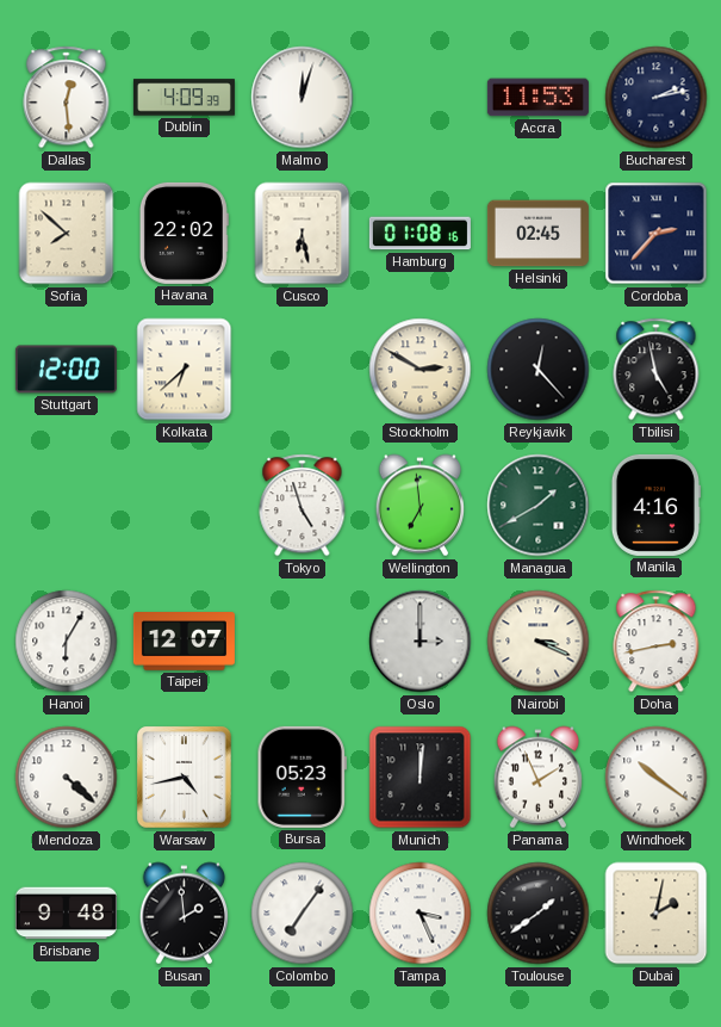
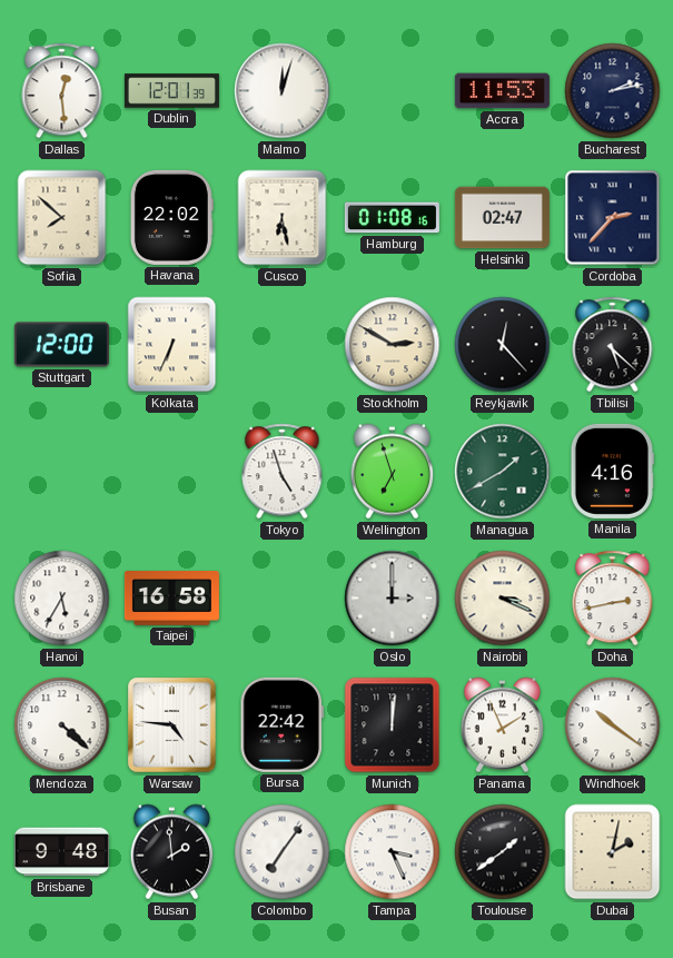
Dublin: 4:09 -> 12:01
Helsinki: 02:45 -> 02:47
Kolkata: 6:38 -> 6:34
Tbilisi: 4:58 -> 5:22
Wellington: 6:59 -> 6:57
Hanoi: 6:05 -> 5:35
Taipei: 12:07 -> 16:58
Warsaw: 4:43 -> 4:46
Bursa: 05:23 -> 22:42
